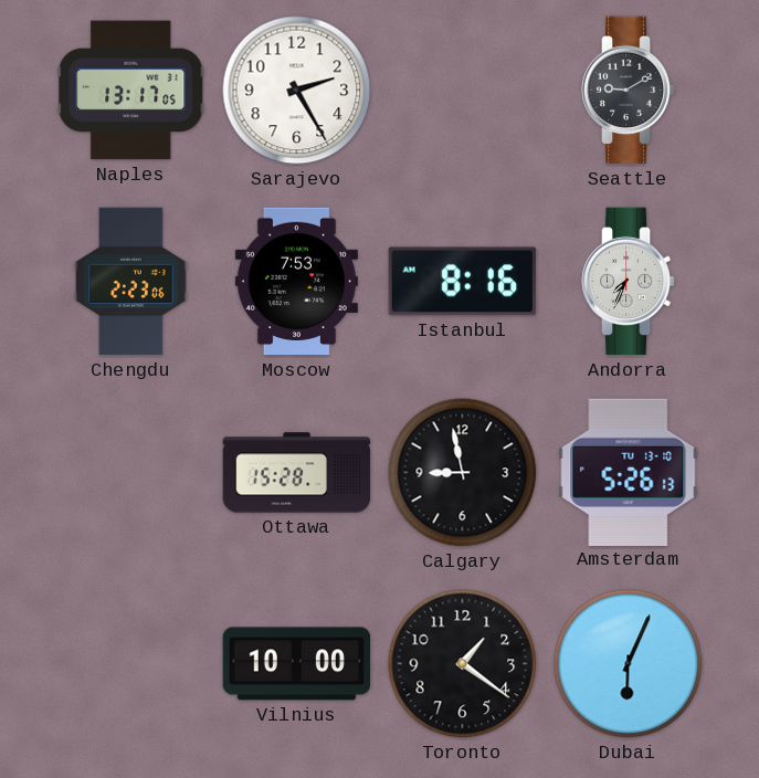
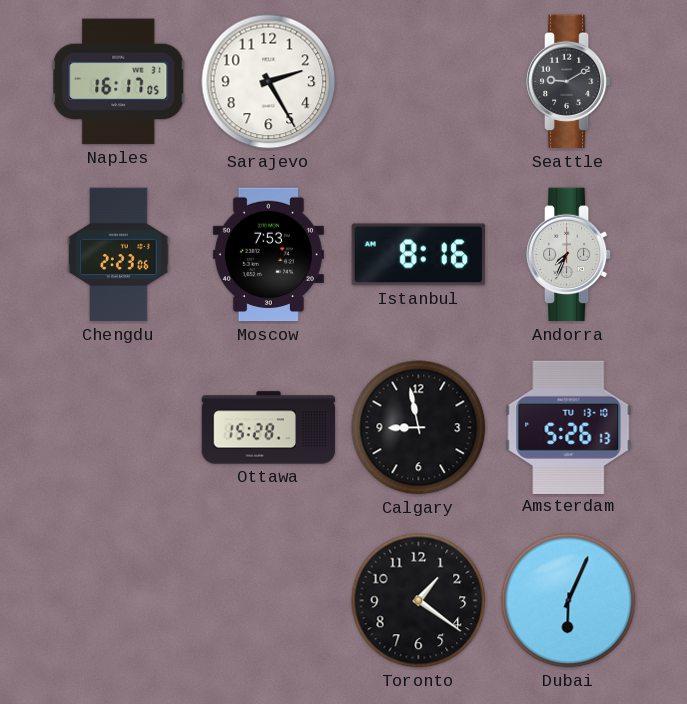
Naples: 13:17 -> 16:17
Vilnius: 10:00 -> none
